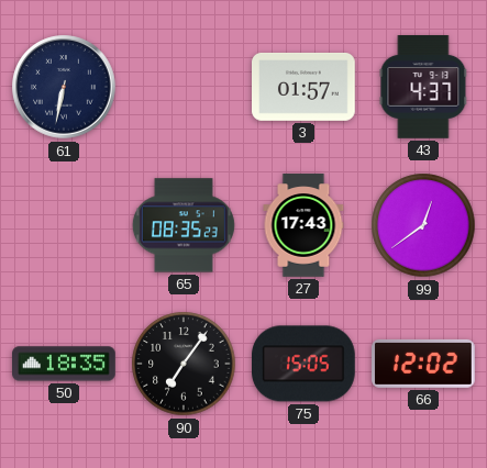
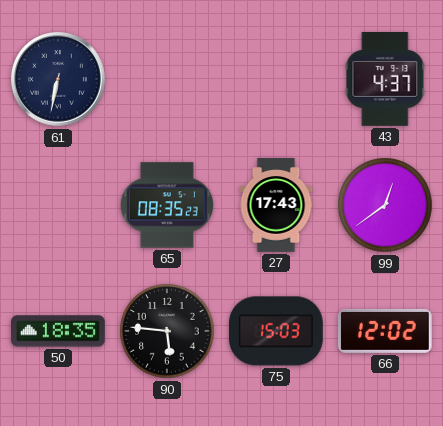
3: 01:57 -> none
90: 7:06 -> 5:46
75: 15:05 -> 15:03
